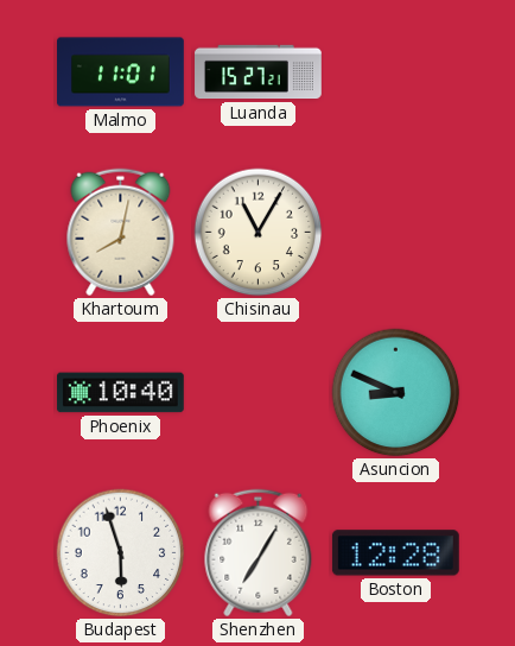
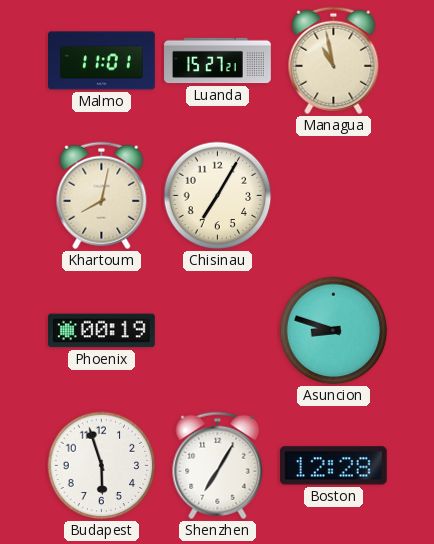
Managua: none -> 10:58
Chisinau: 11:05 -> 7:05
Phoenix: 10:40 -> 00:19
Asuncion: 8:49 -> 8:48
